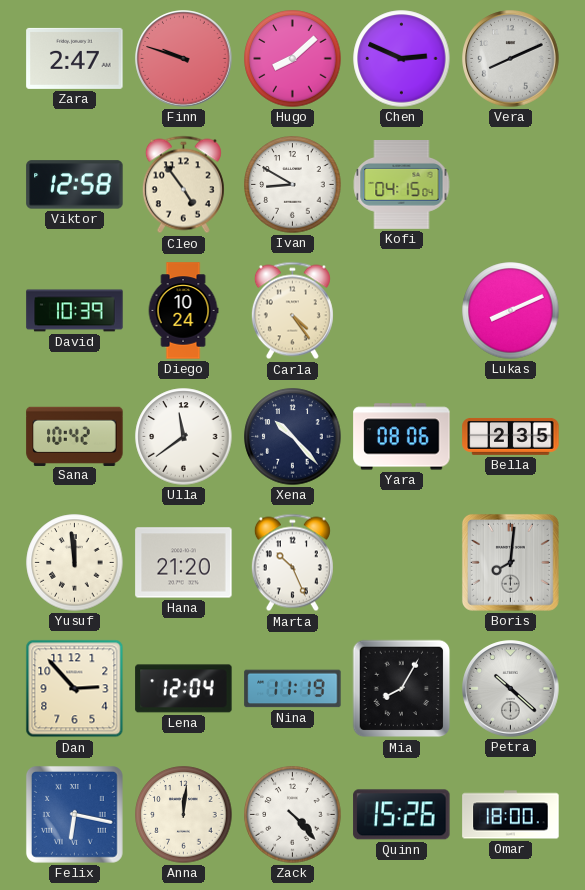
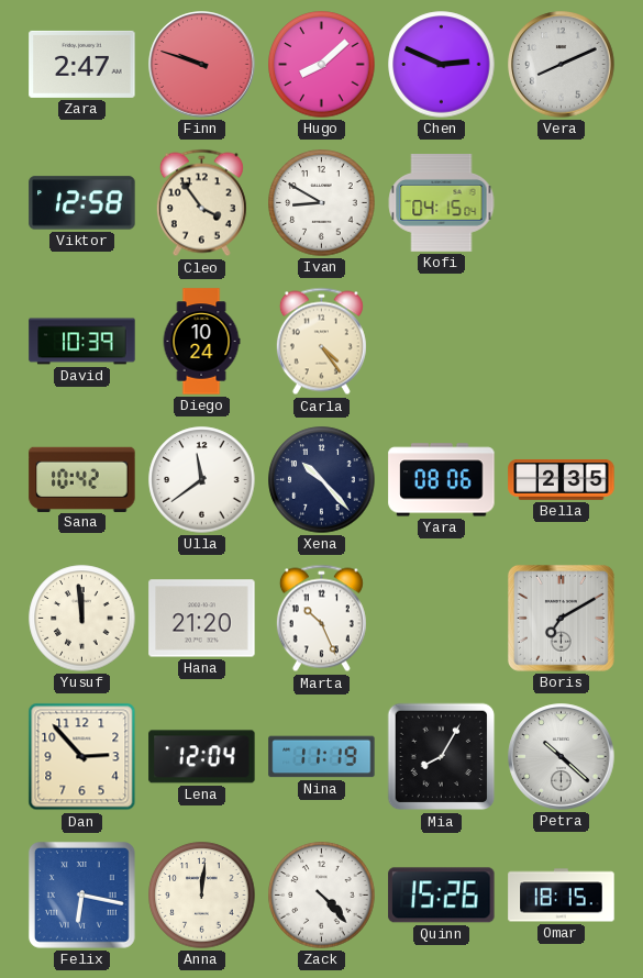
Cleo: 4:54 -> 3:54
Lukas: 8:11 -> none
Boris: 8:01 -> 7:10
Omar: 18:00 -> 18:15
